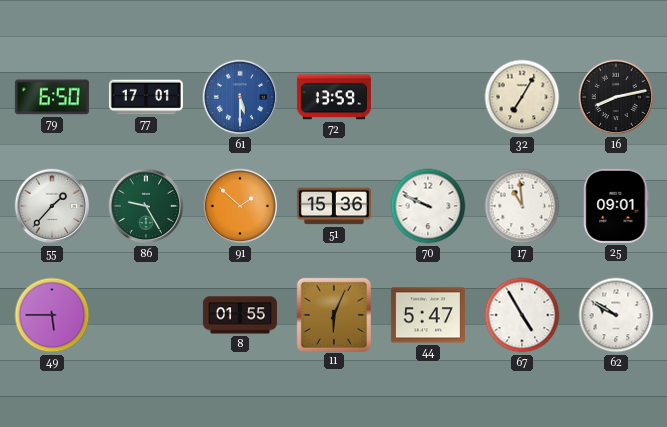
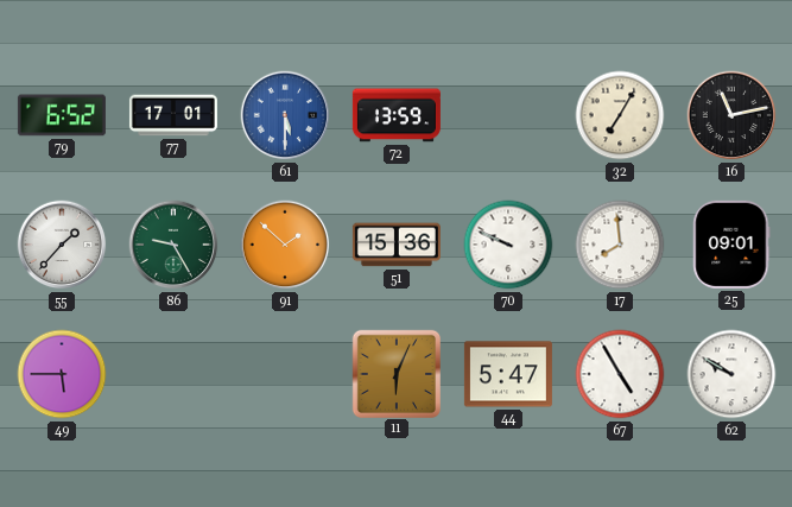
79: 6:50 -> 6:52
16: 8:13 -> 11:13
17: 10:59 -> 7:59
8: 01:55 -> none
